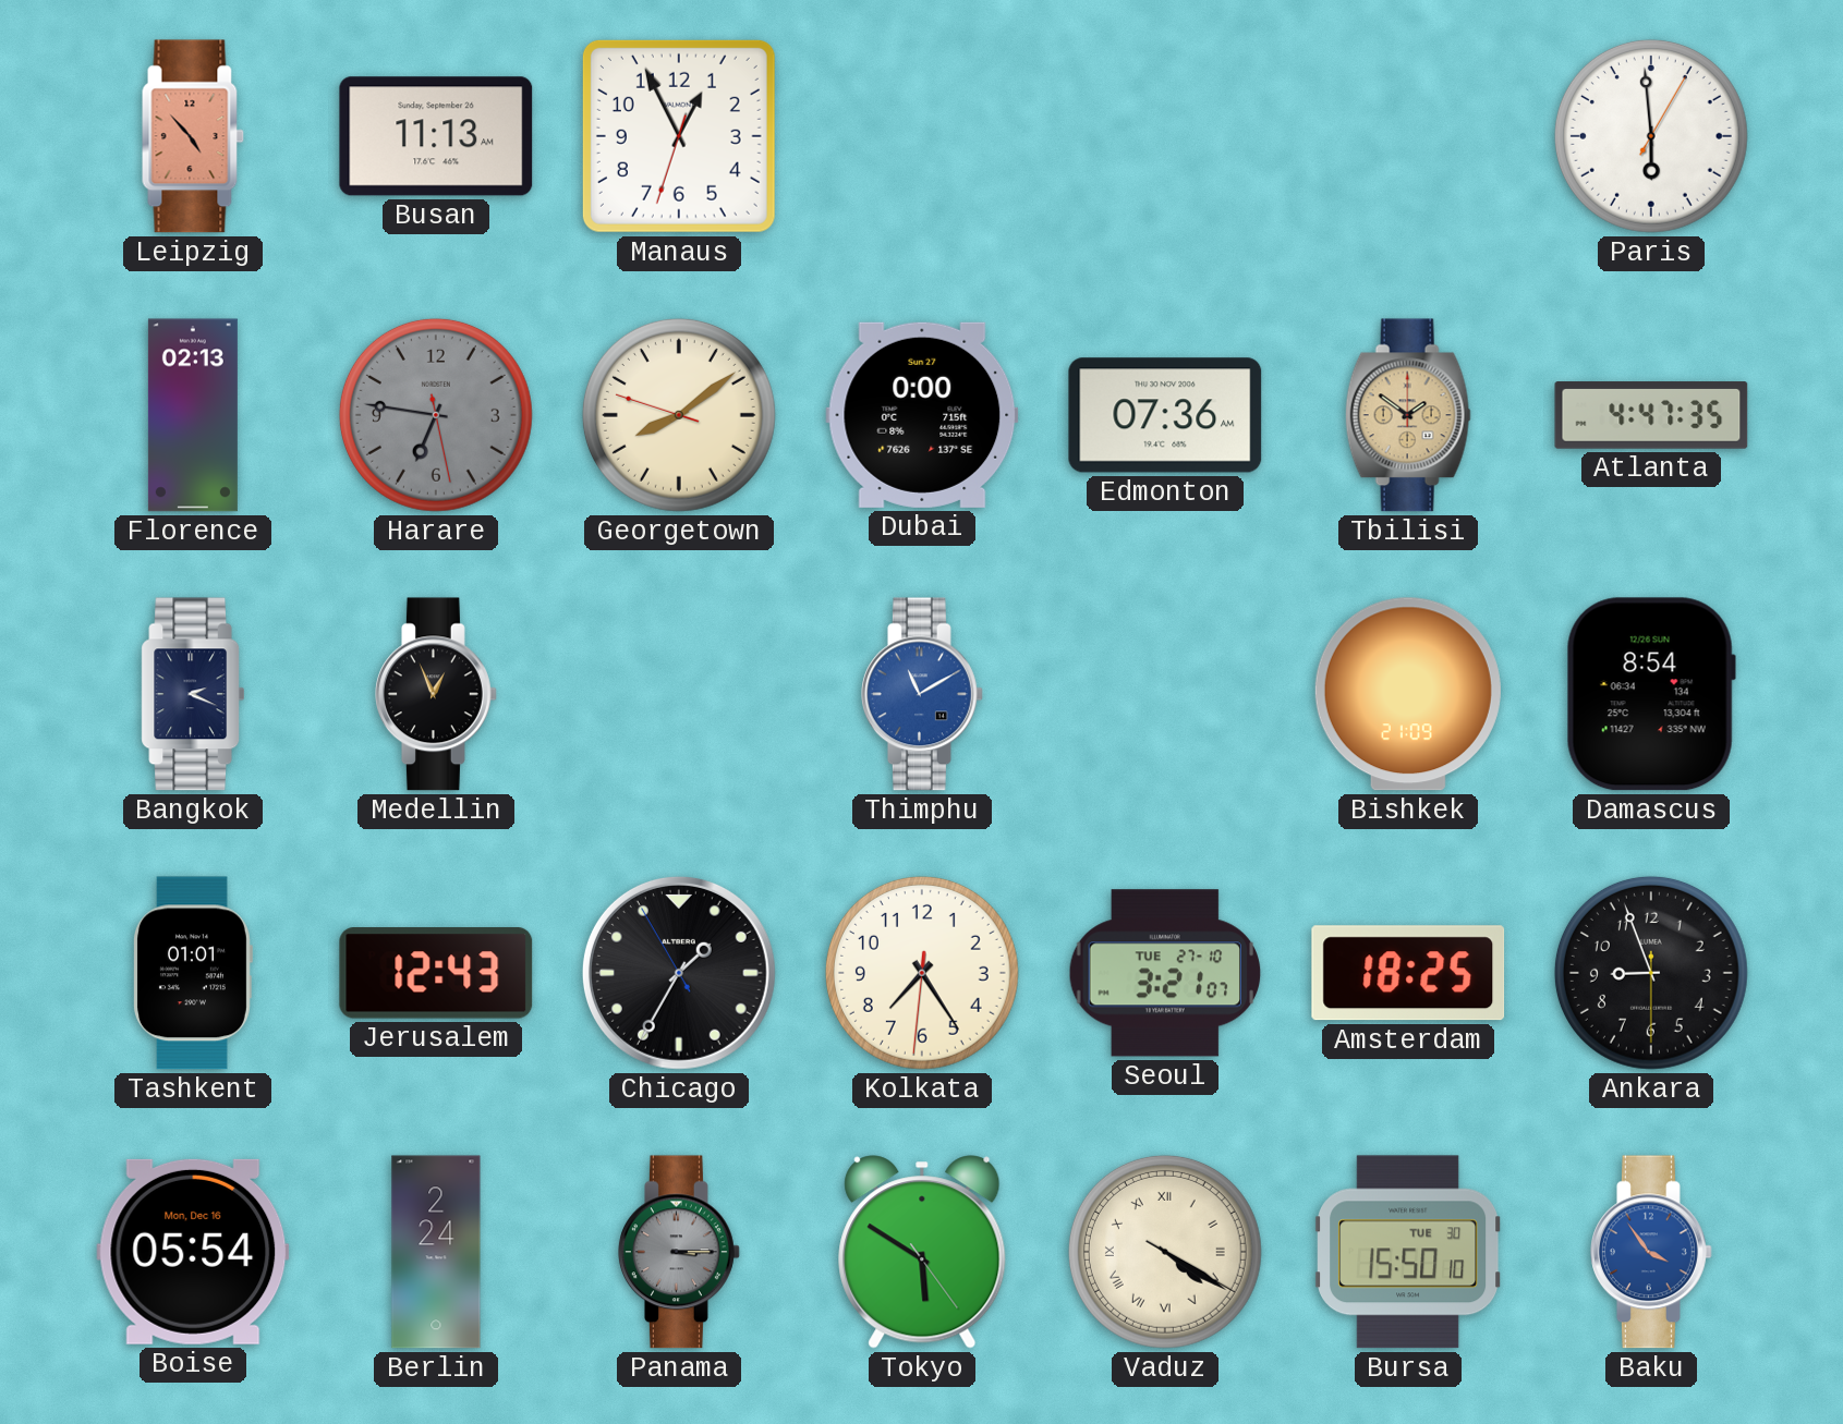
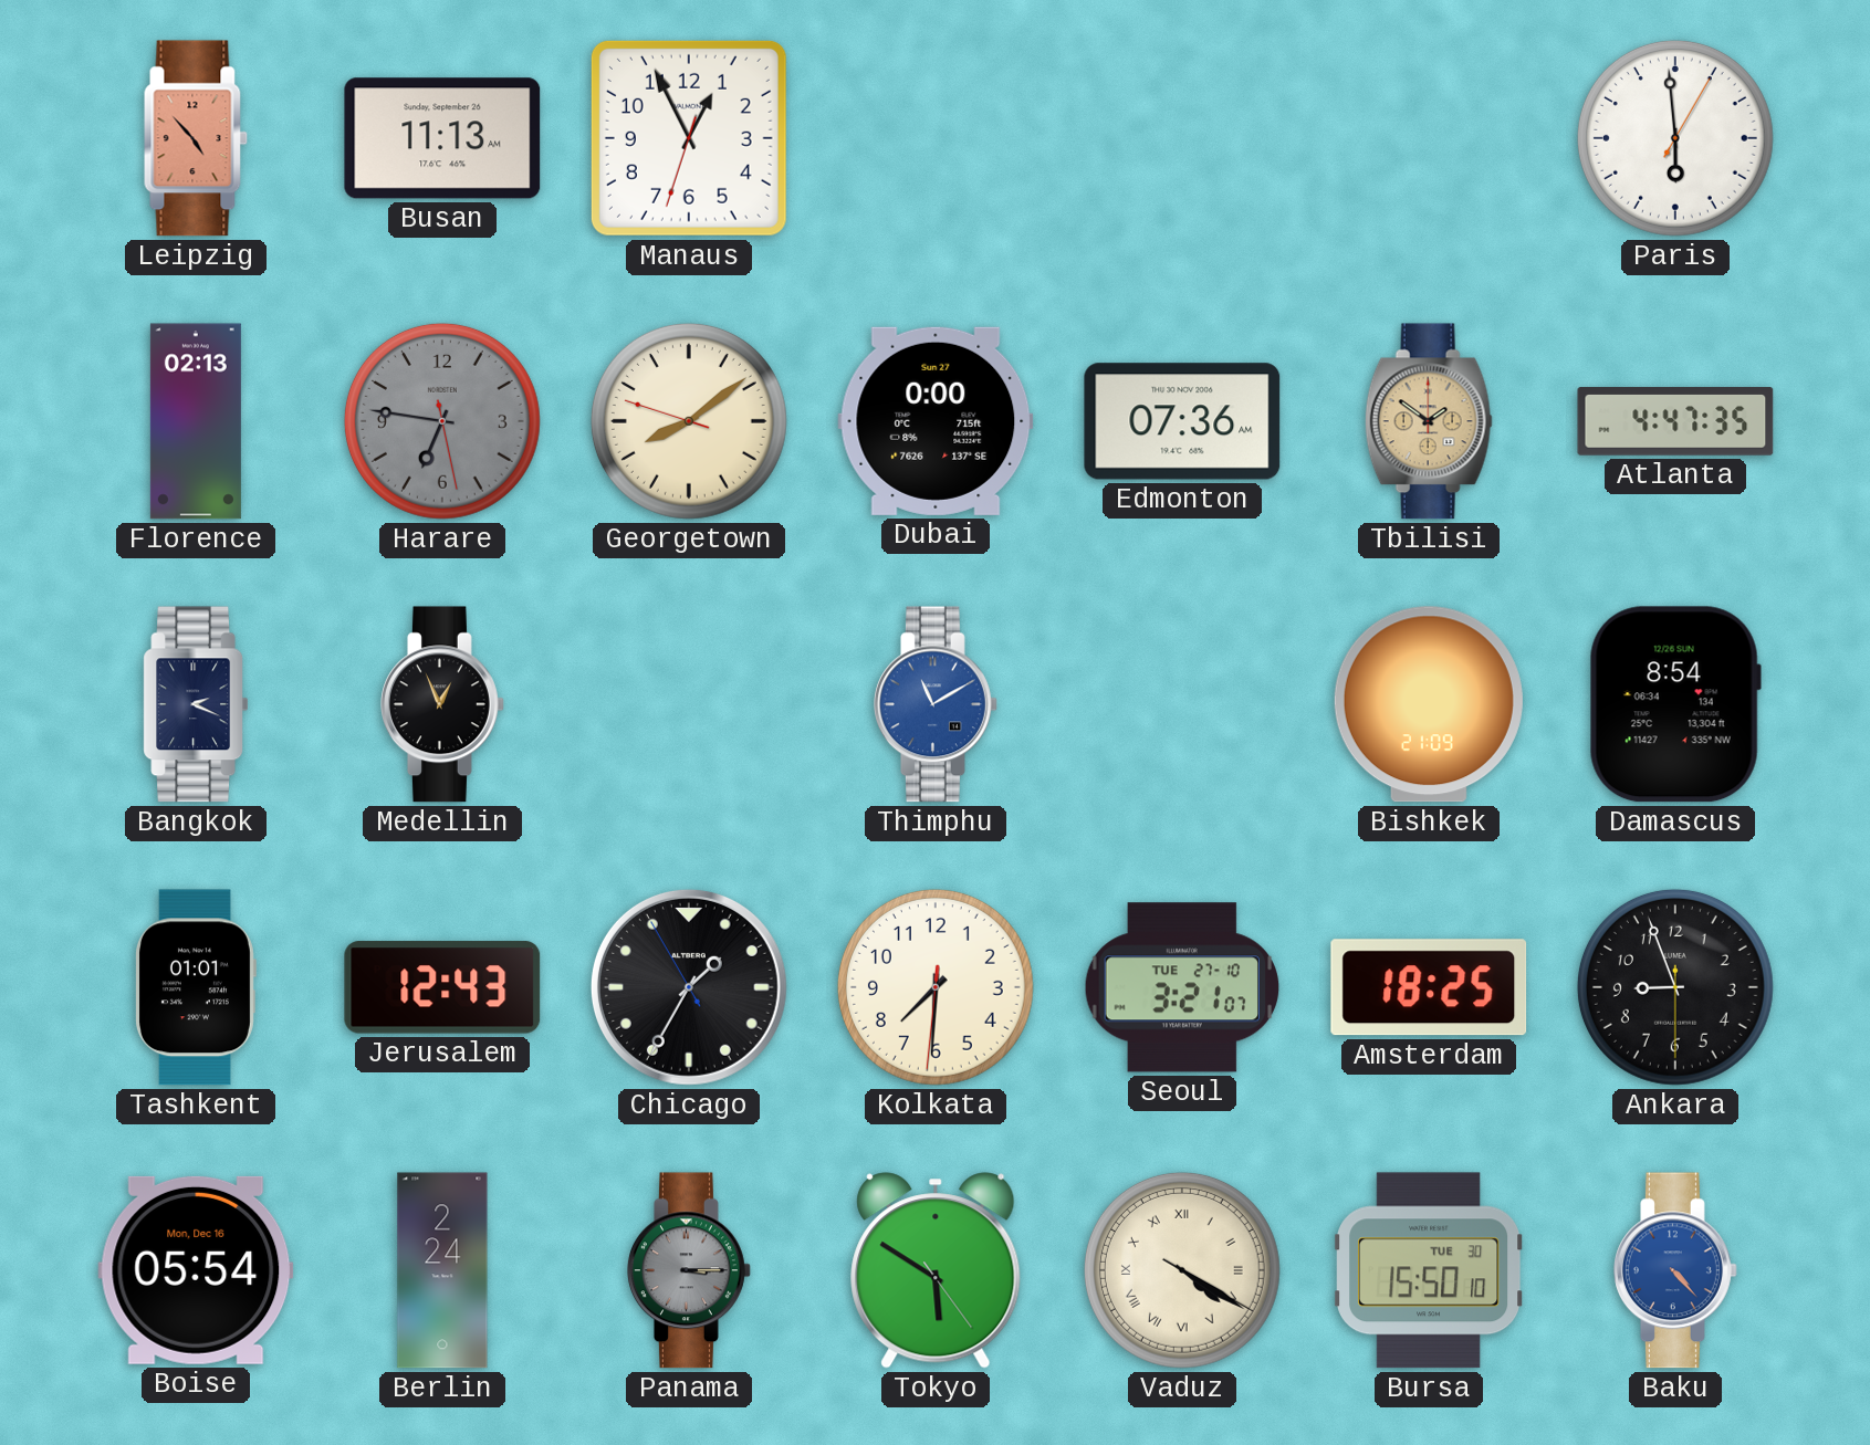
Kolkata: 7:24 -> 7:30
Baku: 3:54 -> 4:23
